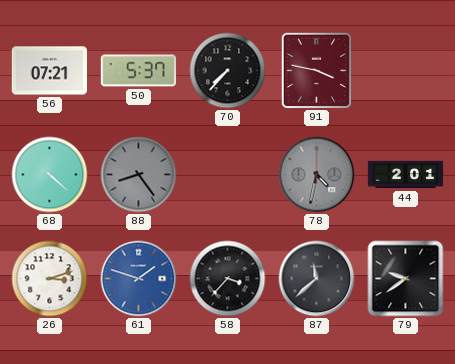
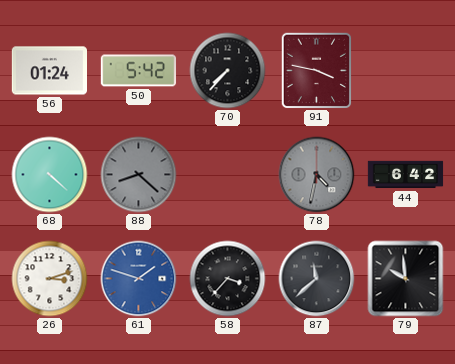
56: 07:21 -> 01:24
50: 5:37 -> 5:42
88: 8:24 -> 8:22
44: 2:01 -> 6:42
79: 9:39 -> 9:59
